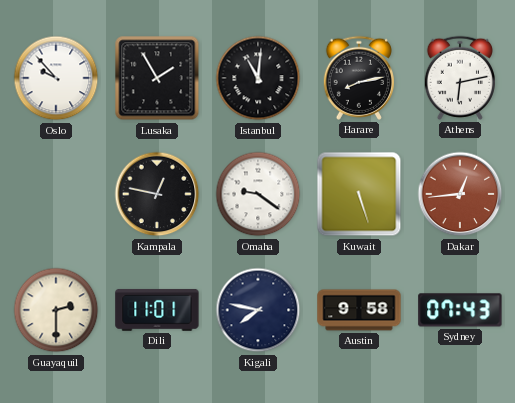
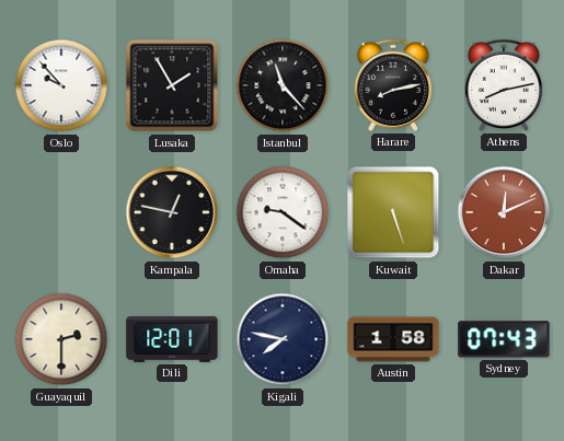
Istanbul: 11:01 -> 11:23
Athens: 6:13 -> 8:13
Dakar: 12:44 -> 12:11
Dili: 11:01 -> 12:01
Austin: 9:58 -> 1:58
